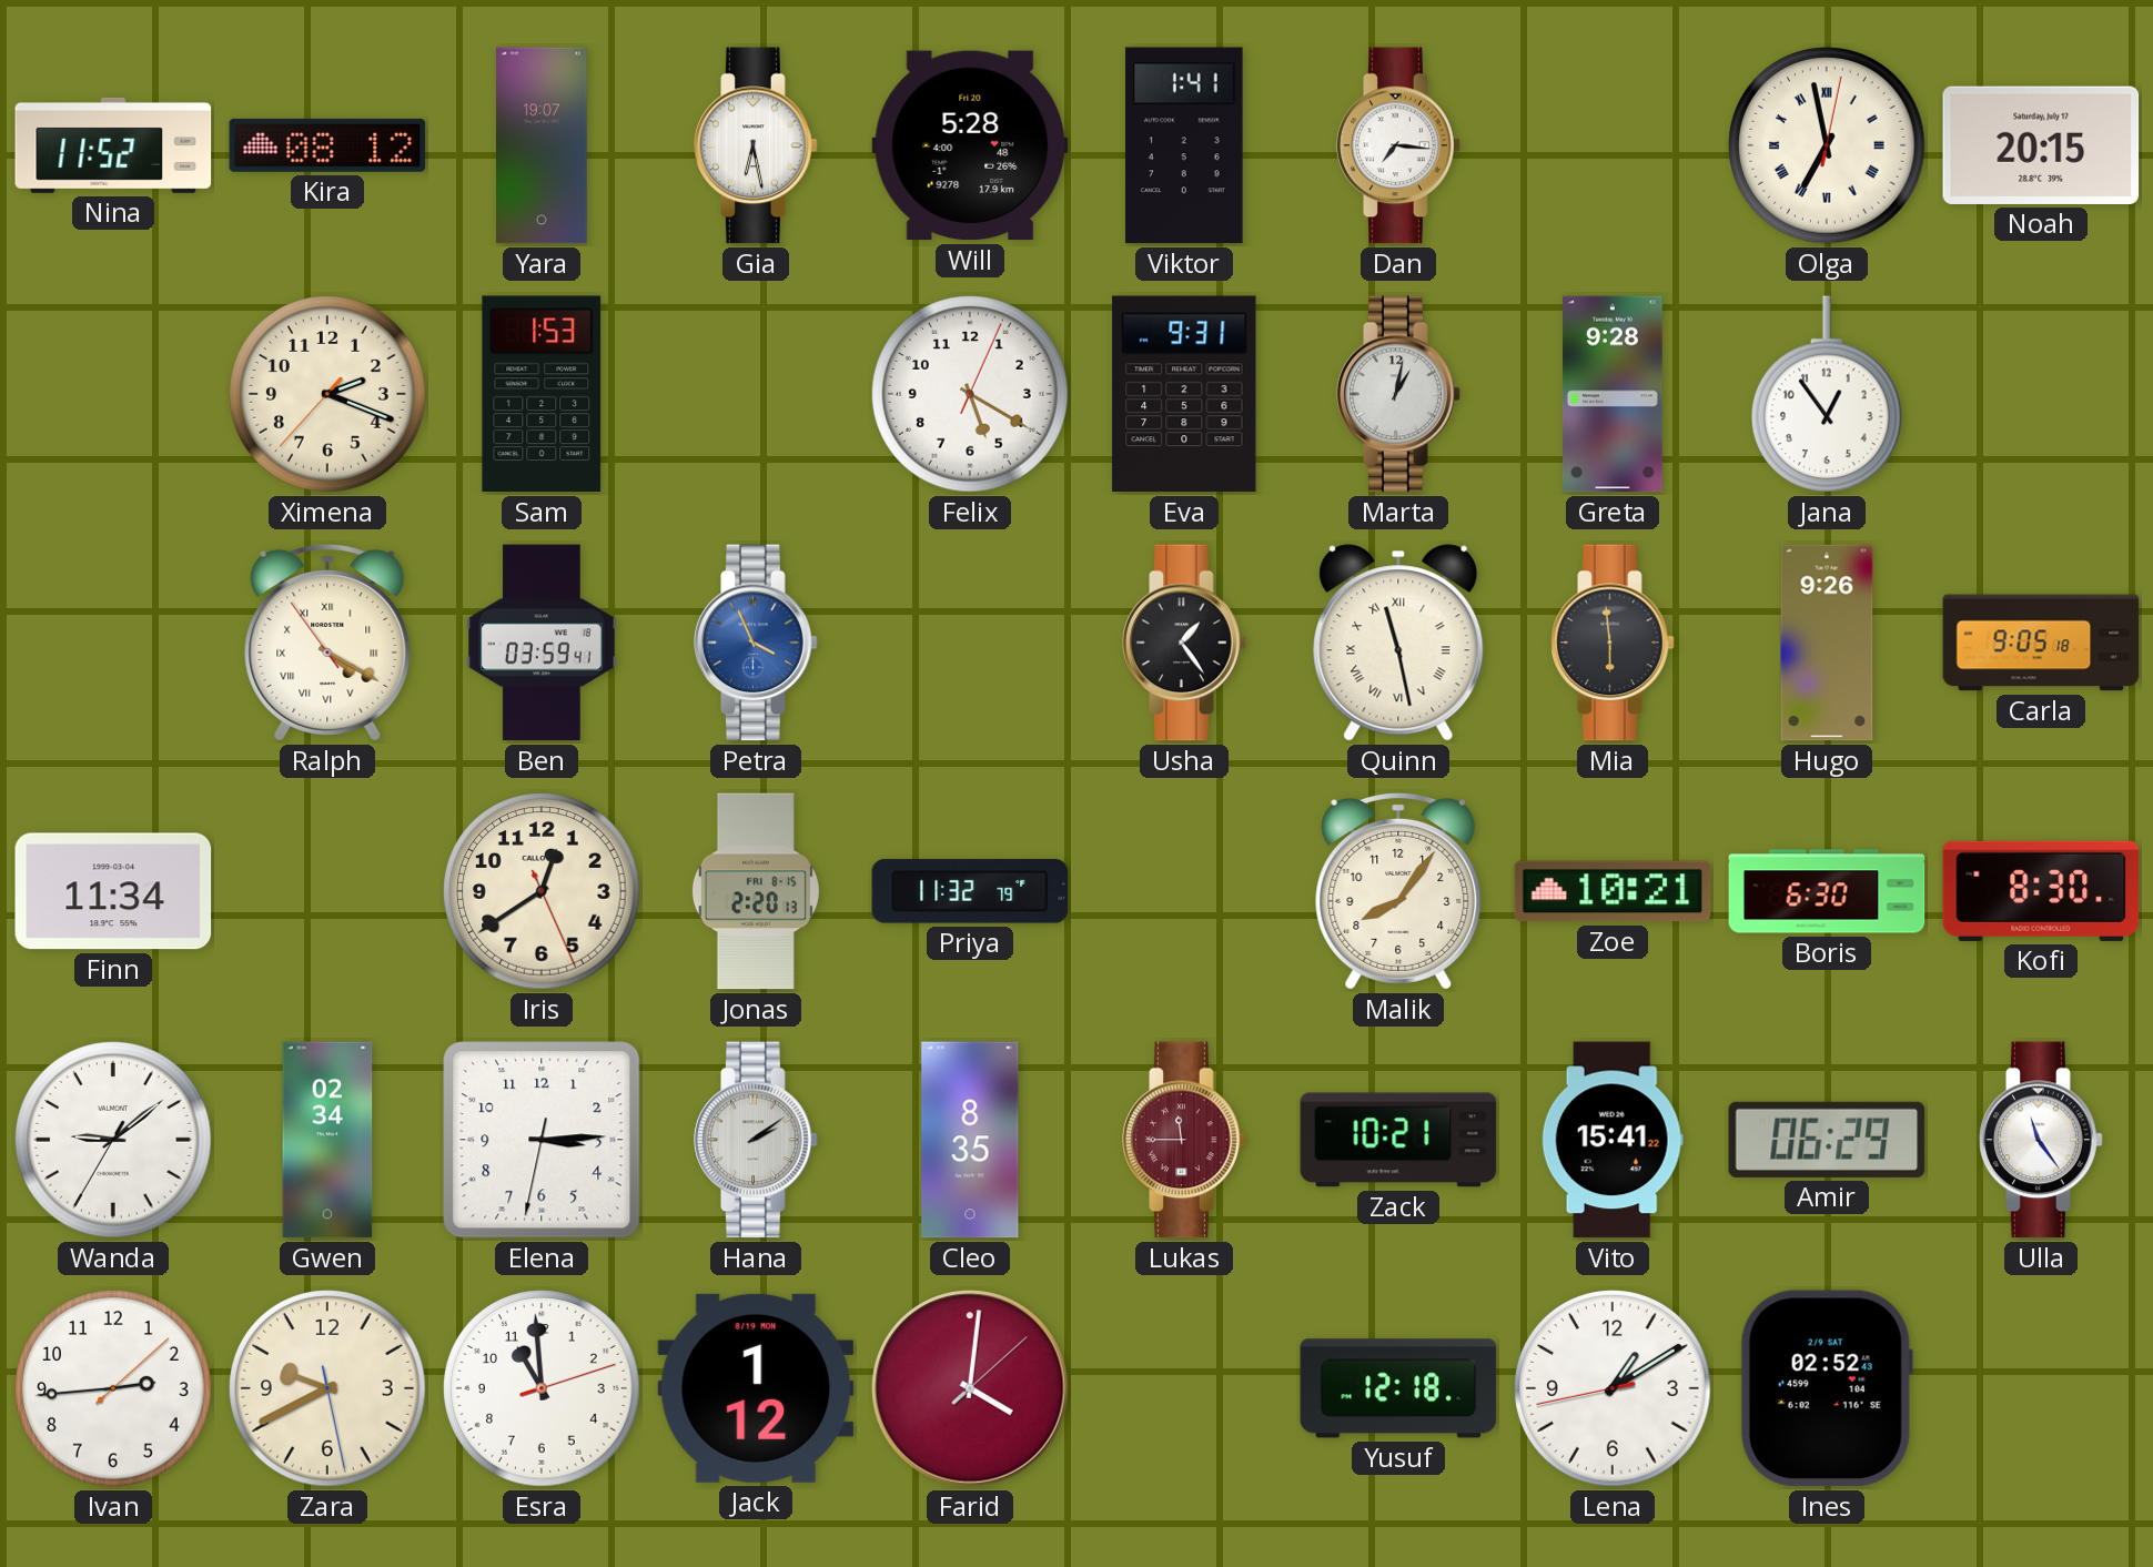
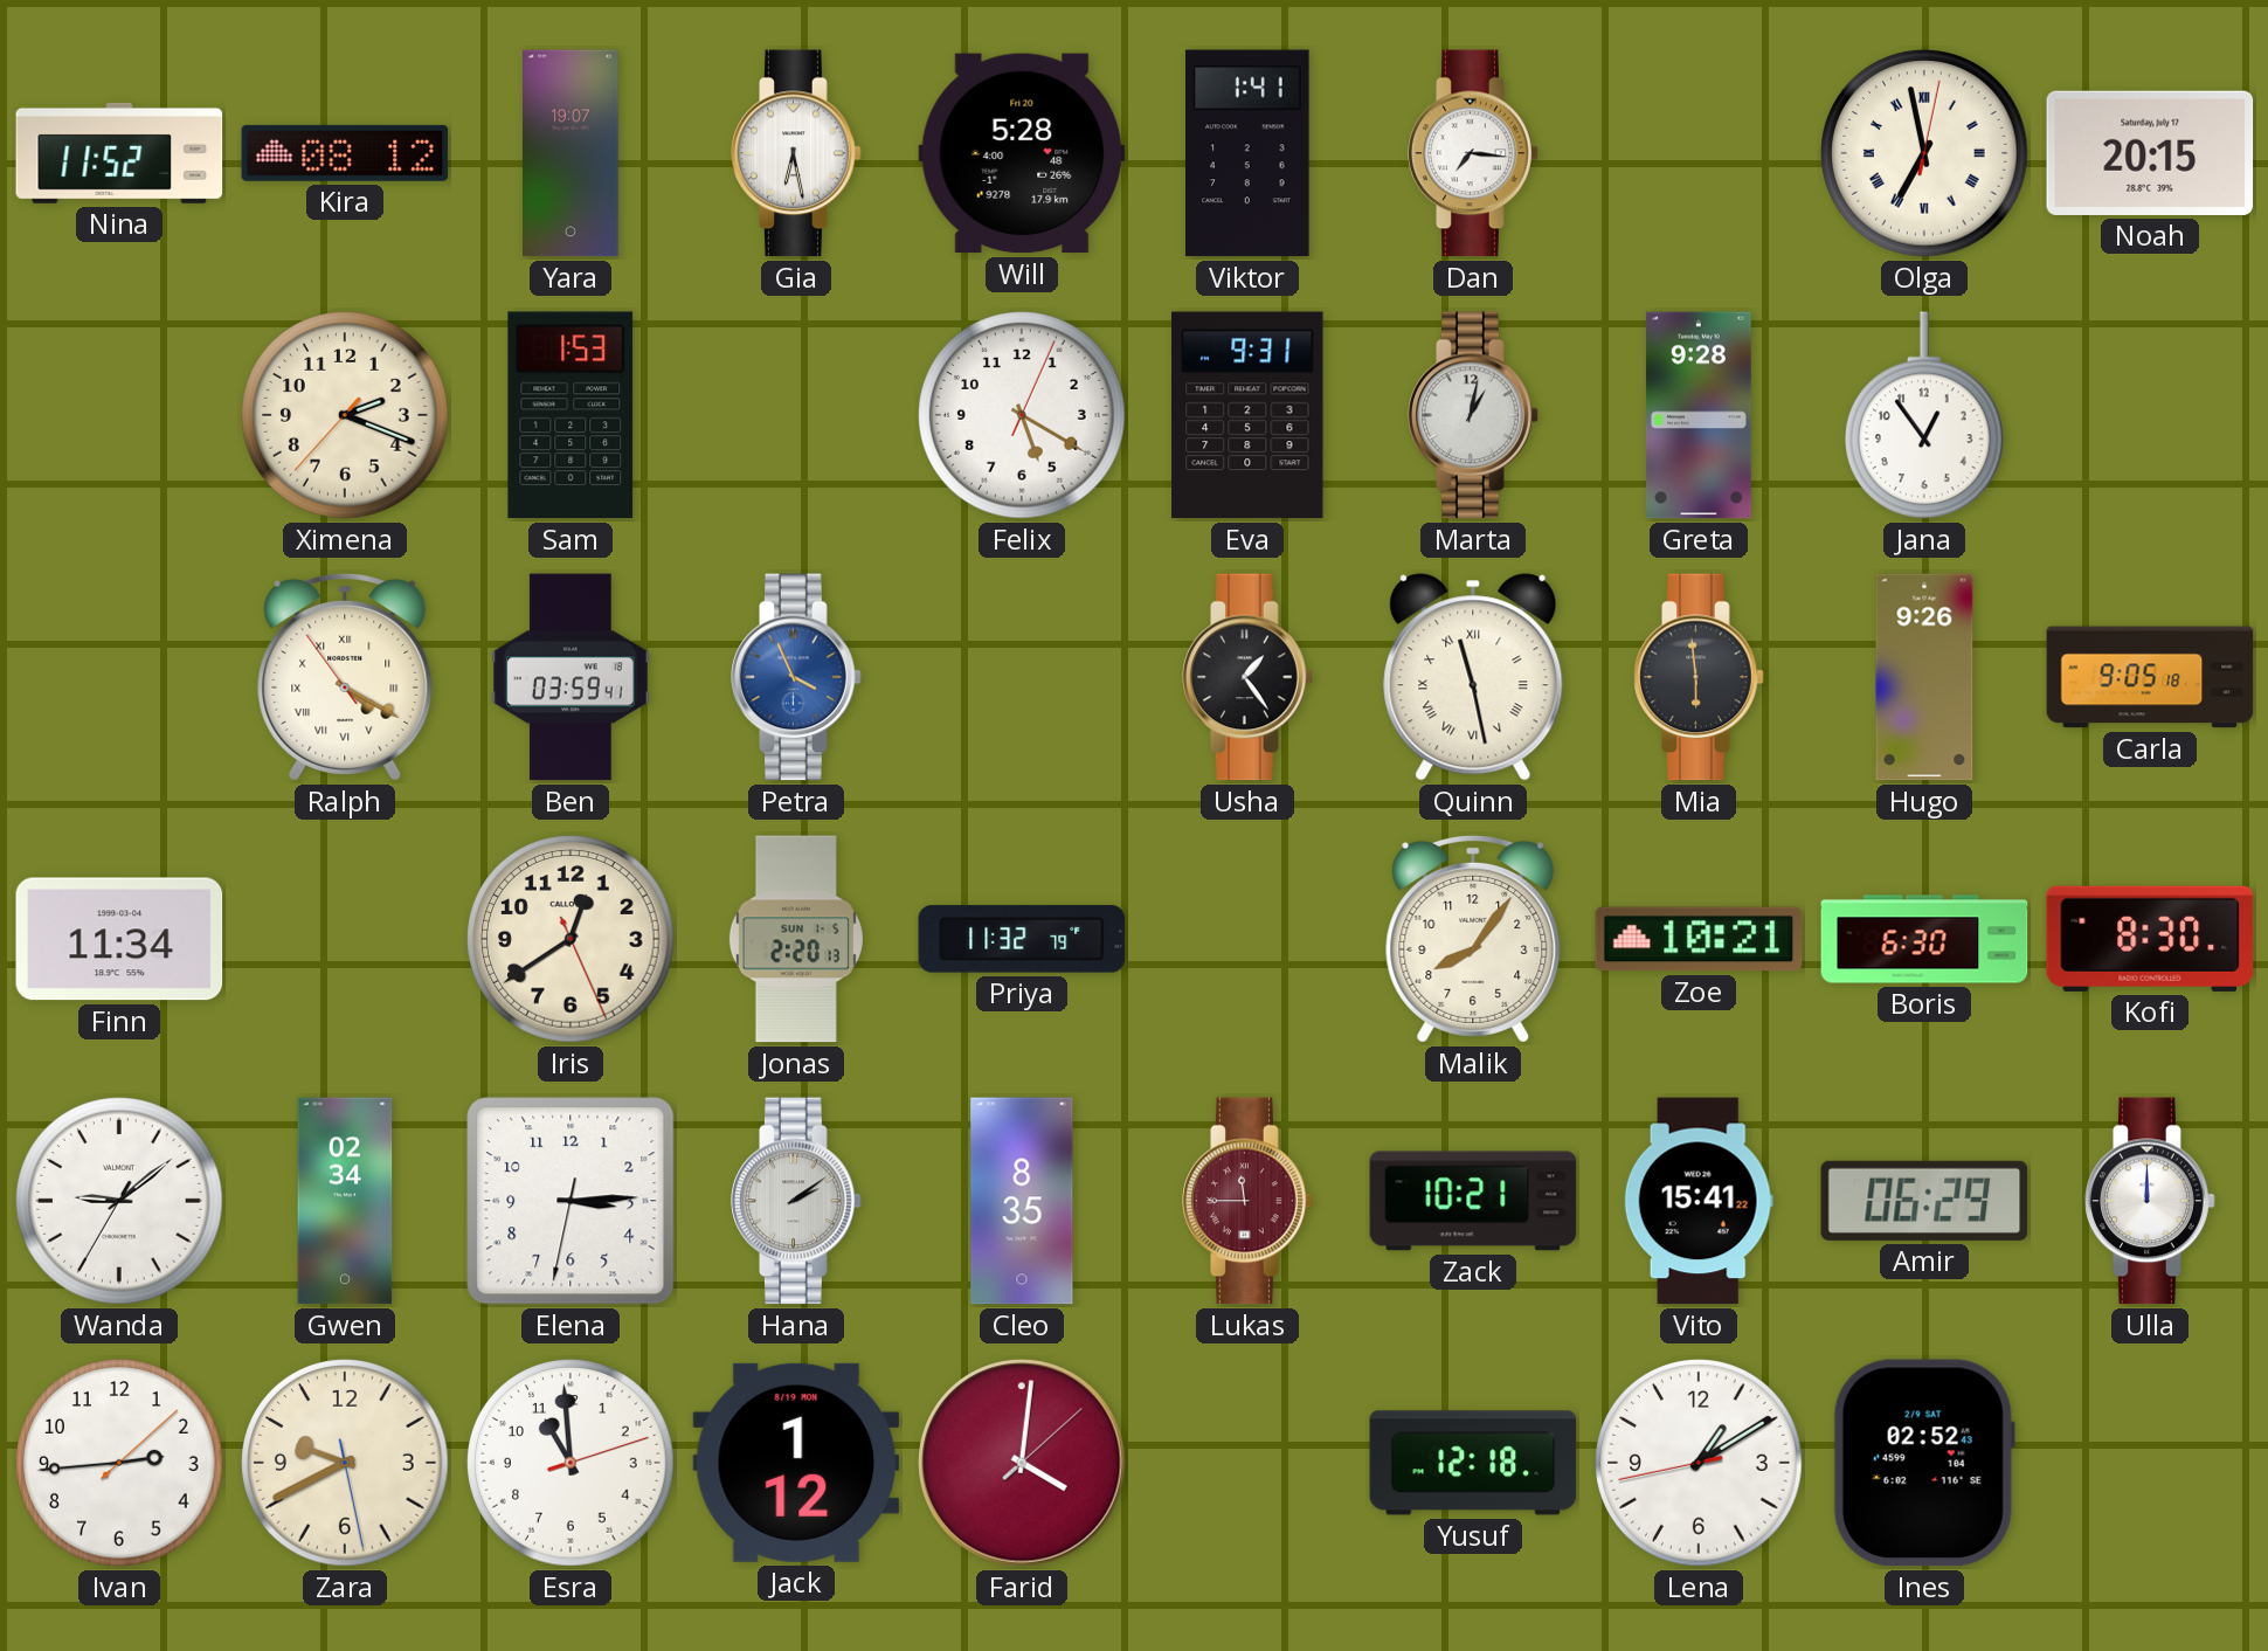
Jonas date: FRI 8-15 -> SUN 1-5
Ulla: 11:24 -> 12:00
